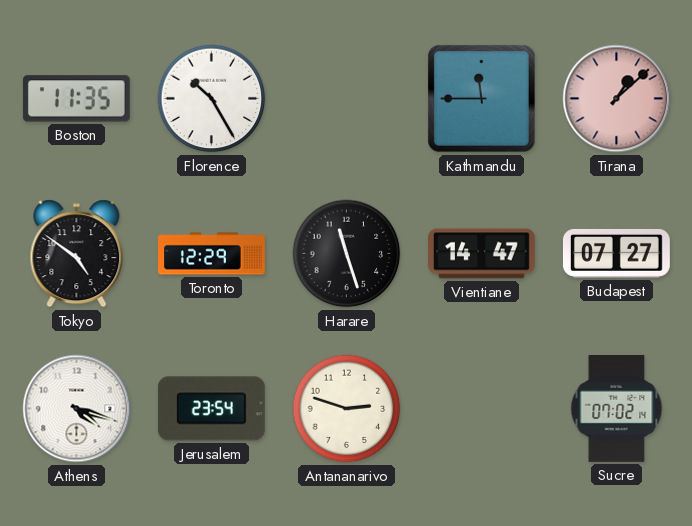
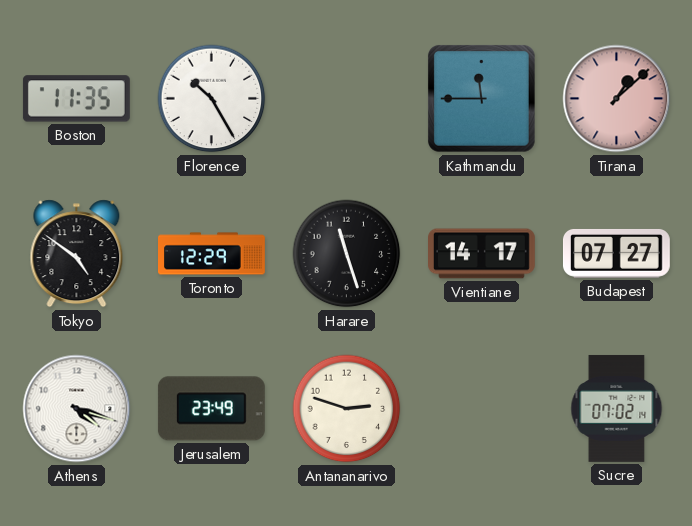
Vientiane: 14:47 -> 14:17
Jerusalem: 23:54 -> 23:49
